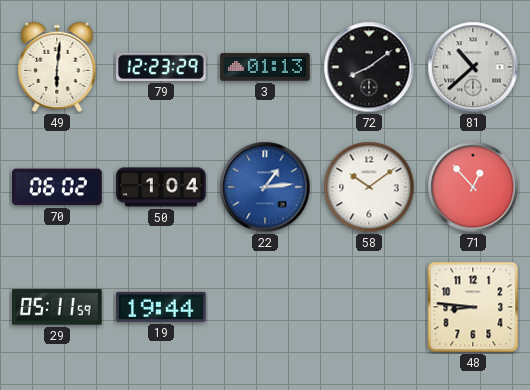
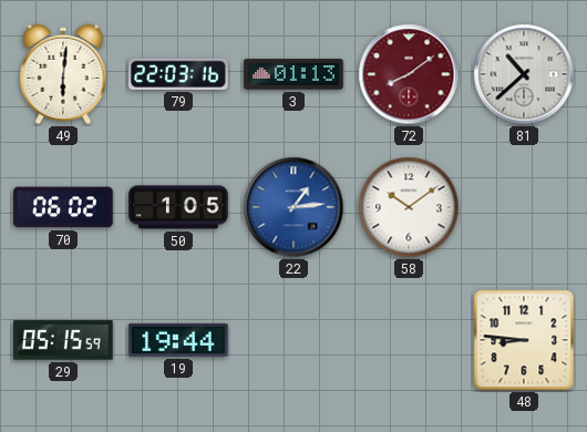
79: 12:23 -> 22:03
72 dial: black -> burgundy
50: 1:04 -> 1:05
71: 12:53 -> none
29: 05:11 -> 05:15
